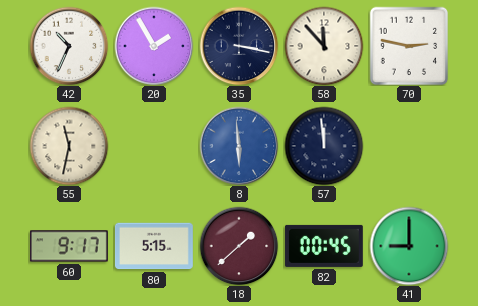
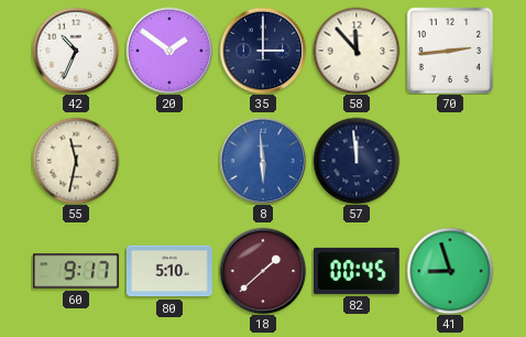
20: 1:55 -> 1:51
35: 3:17 -> 3:00
70: 2:47 -> 2:44
80: 5:15 -> 5:10
41: 9:00 -> 8:57
